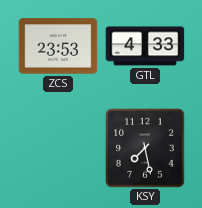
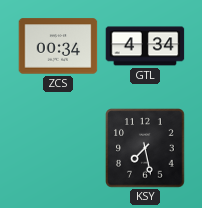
ZCS: 23:53 -> 00:34
GTL: 4:33 -> 4:34
